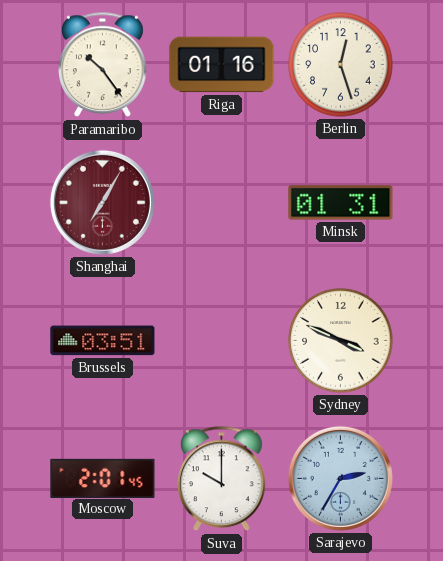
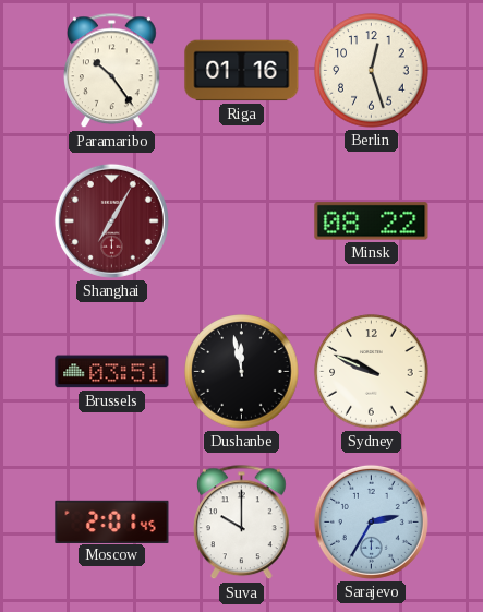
Minsk: 01:31 -> 08:22
Dushanbe: none -> 11:58
Sydney: 3:49 -> 9:49
